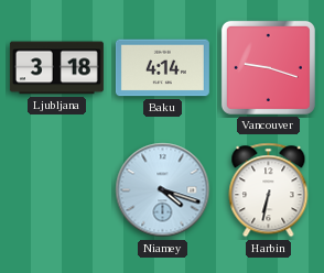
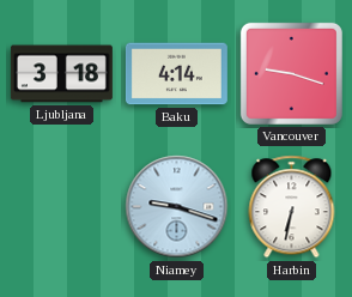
Niamey: 4:18 -> 9:18
